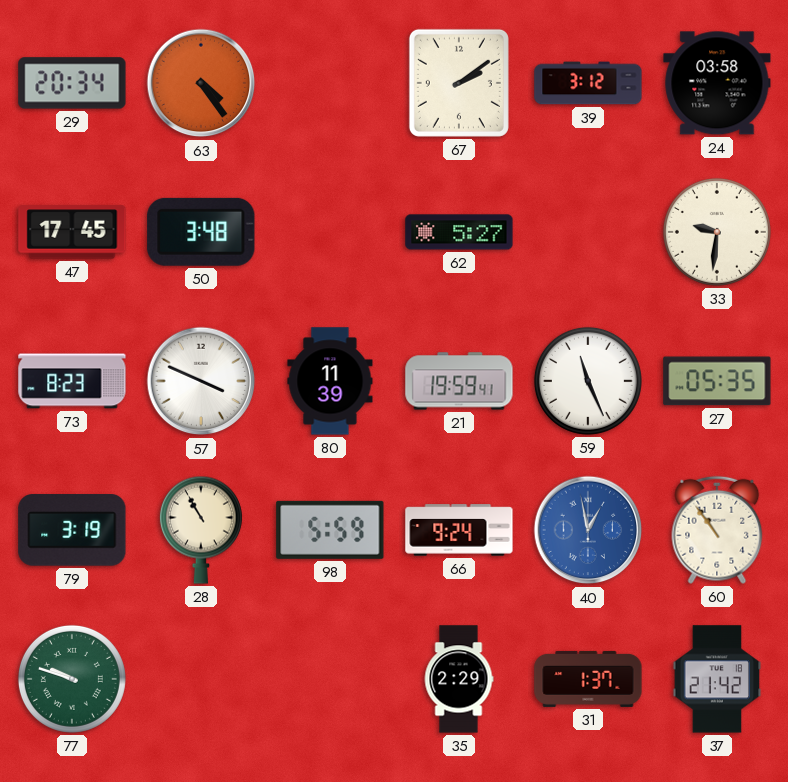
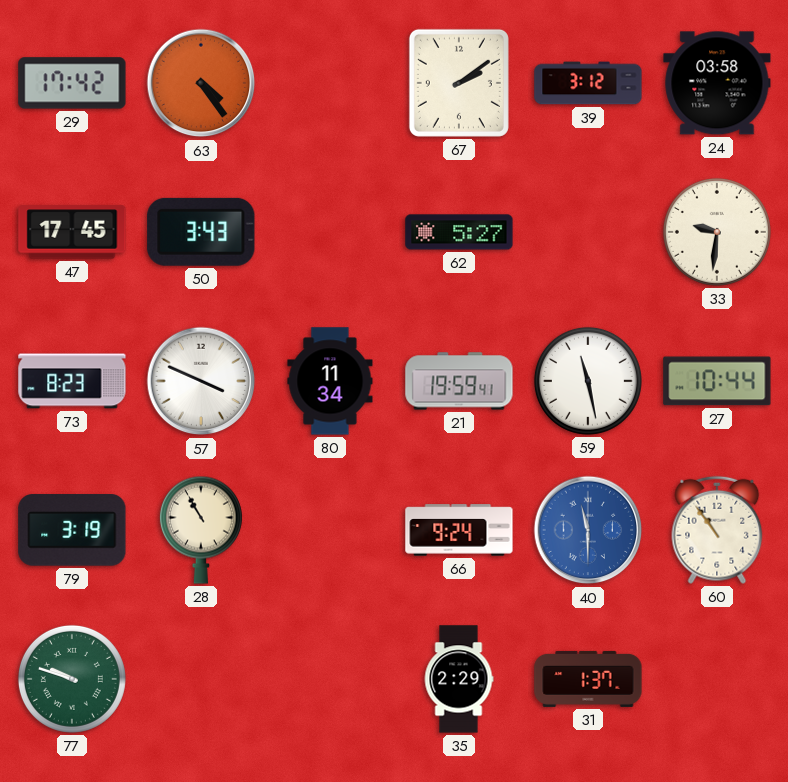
29: 20:34 -> 17:42
50: 3:48 -> 3:43
80: 11:39 -> 11:34
59: 11:26 -> 11:28
27: 05:35 -> 10:44
98: 5:59 -> none
40: 12:58 -> 11:30
37: 21:42 -> none
